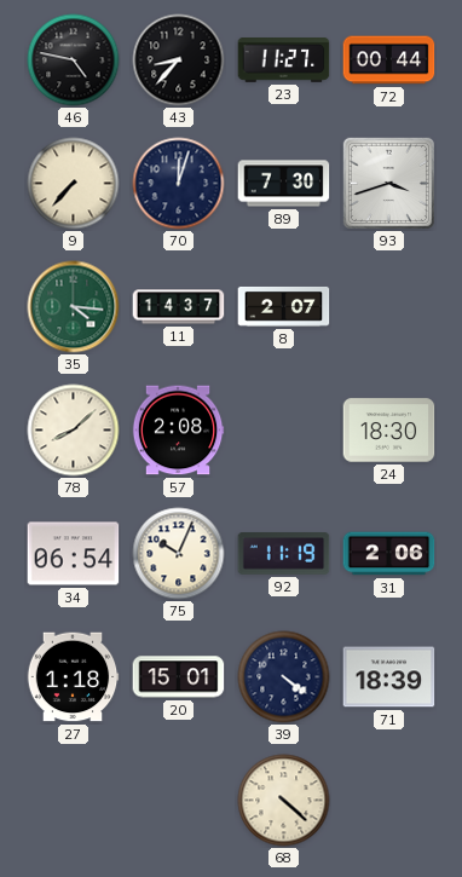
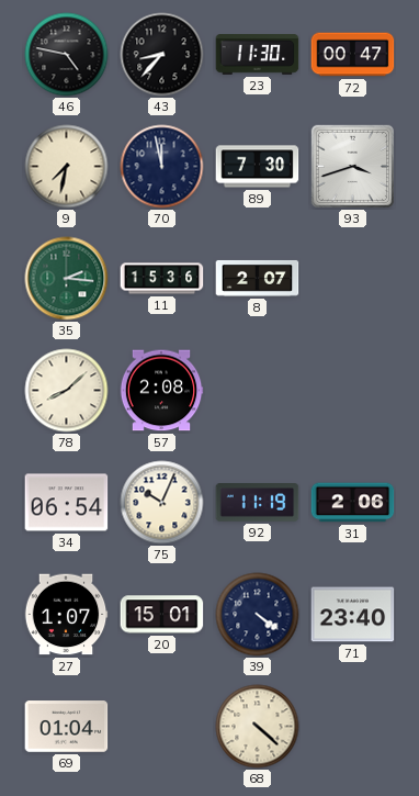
23: 11:27 -> 11:30
72: 00:44 -> 00:47
9: 7:37 -> 7:32
70: 12:03 -> 11:58
35: 4:16 -> 2:16
11: 14:37 -> 15:36
24: 18:30 -> none
27: 1:18 -> 1:07
71: 18:39 -> 23:40
69: none -> 01:04
